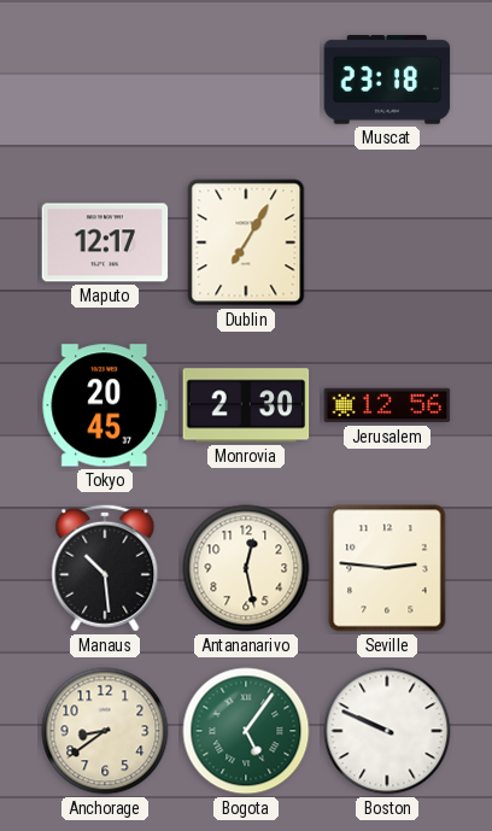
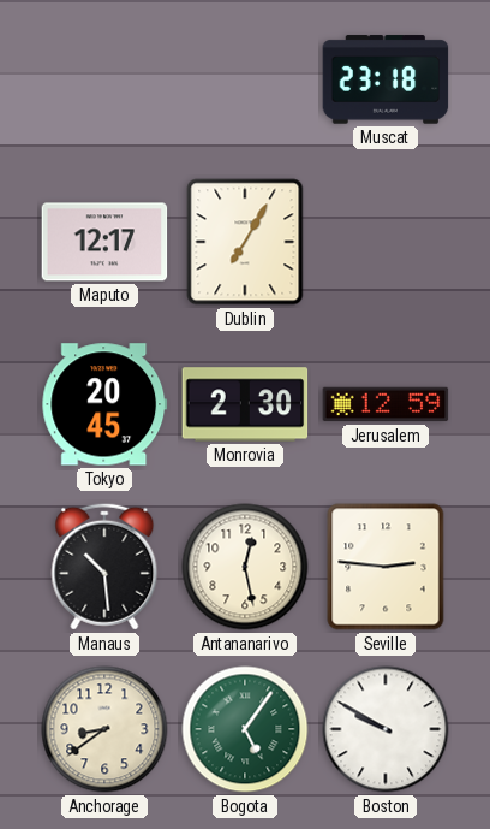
Jerusalem: 12:56 -> 12:59
Boston: 9:49 -> 9:50
